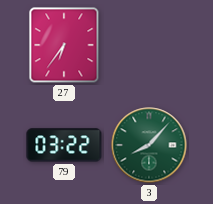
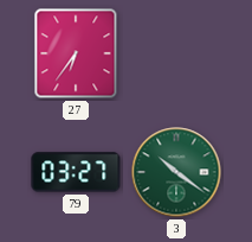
79: 03:22 -> 03:27
3: 8:07 -> 10:21
